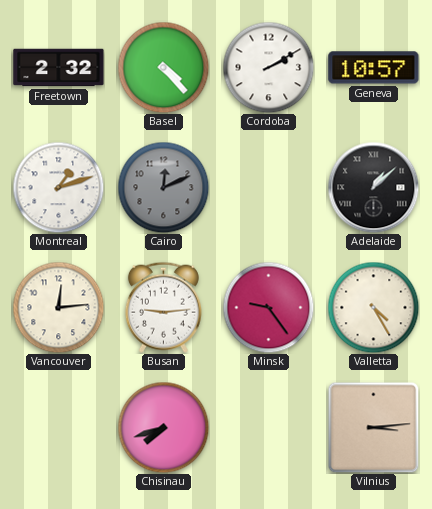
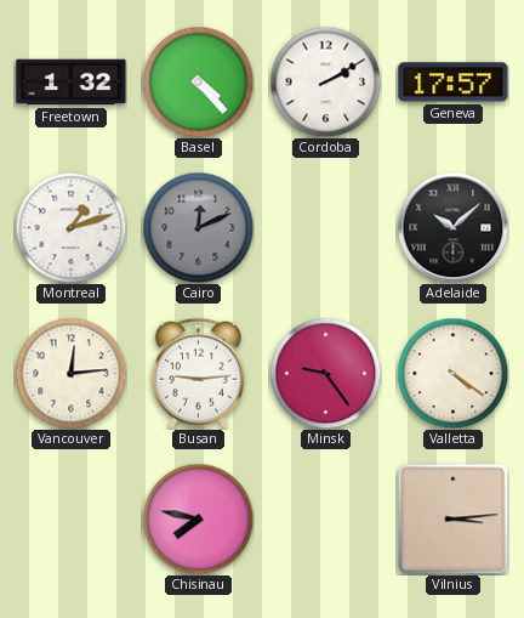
Freetown: 2:32 -> 1:32
Geneva: 10:57 -> 17:57
Adelaide: 1:08 -> 10:08
Valletta: 4:25 -> 4:21
Chisinau: 7:42 -> 7:47
